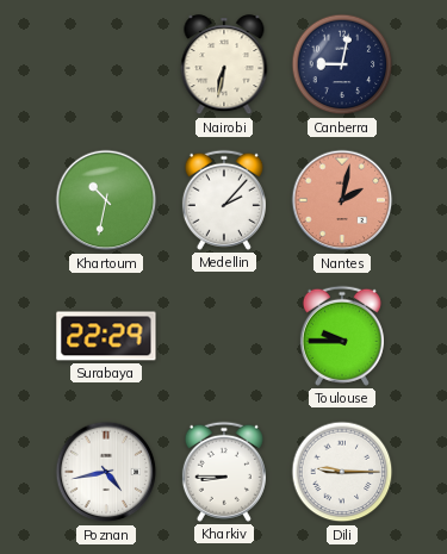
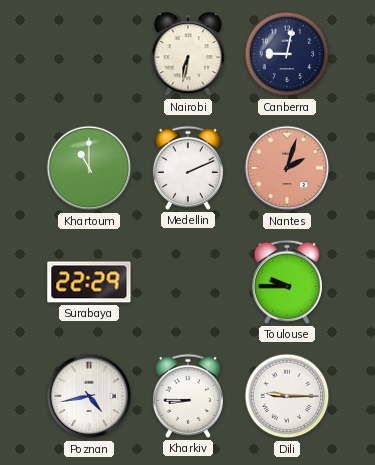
Khartoum: 10:32 -> 11:00
Medellin: 2:07 -> 2:11
Nantes: 2:02 -> 2:03
